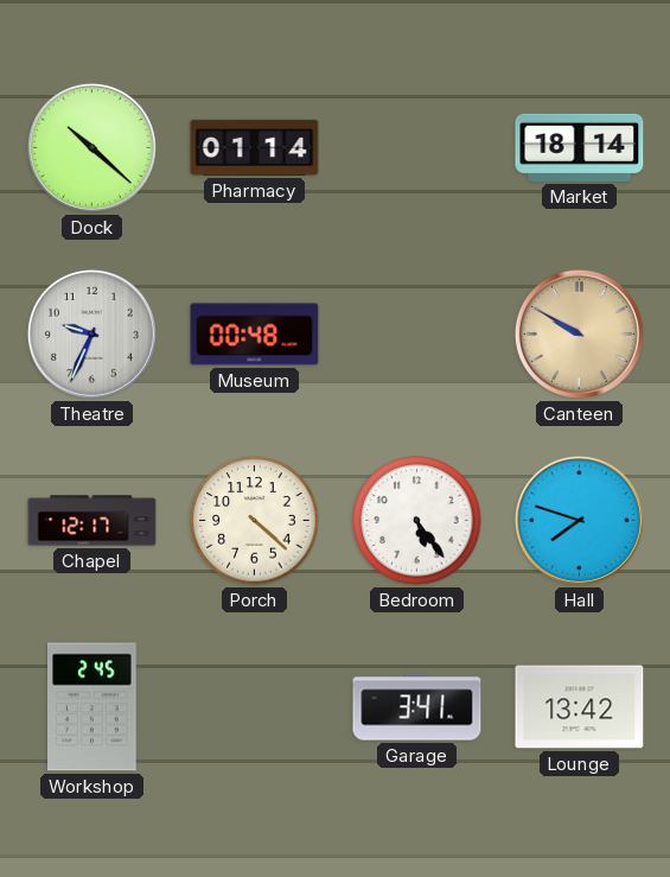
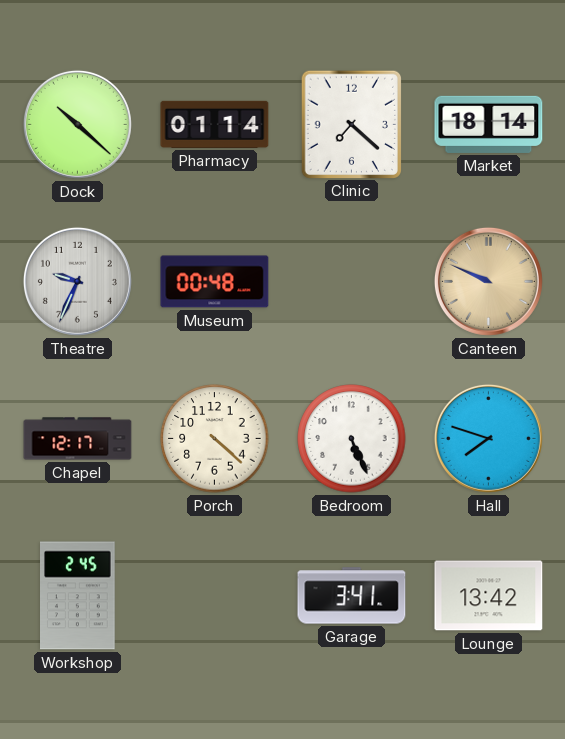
Clinic: none -> 7:22
Canteen: 9:50 -> 9:49
Bedroom: 5:24 -> 5:26
